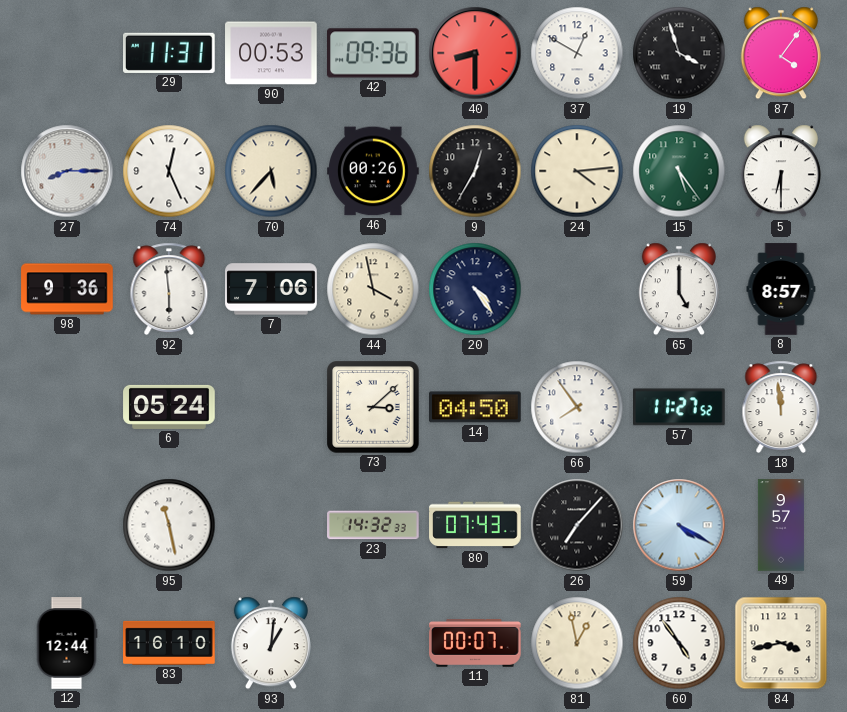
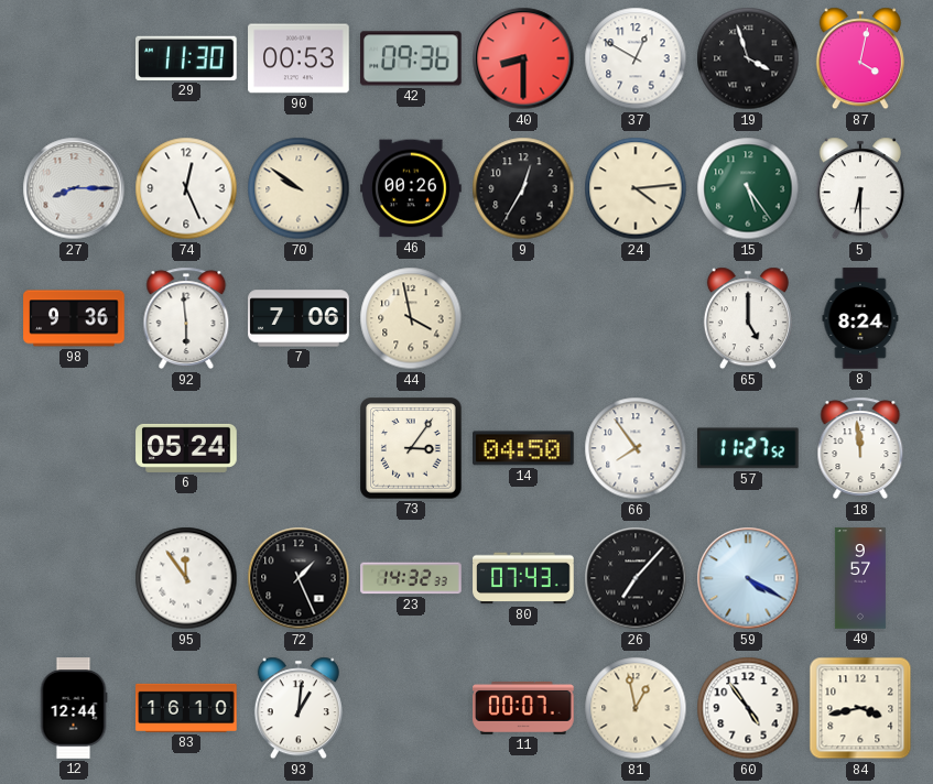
29: 11:31 -> 11:30
87: 4:06 -> 4:02
70: 5:37 -> 9:51
20: 4:24 -> none
8: 8:57 -> 8:24
73: 3:08 -> 3:06
95: 11:28 -> 11:54
72: none -> 1:26
